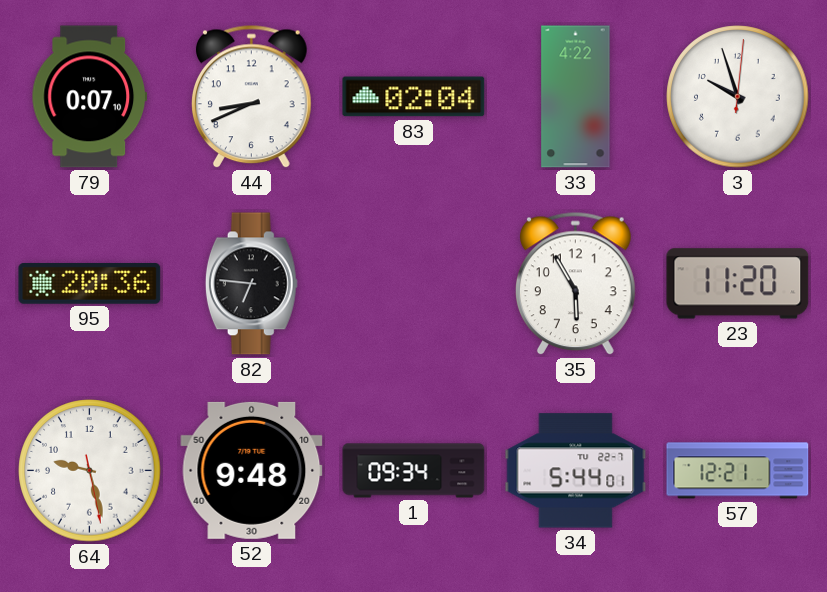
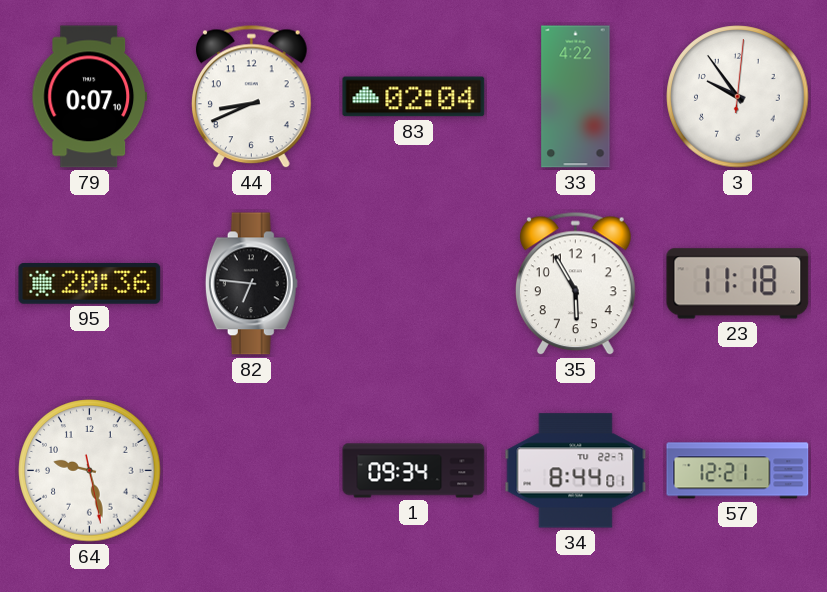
3: 9:57 -> 9:54
23: 11:20 -> 11:18
52: 9:48 -> none
34: 5:44 -> 8:44
